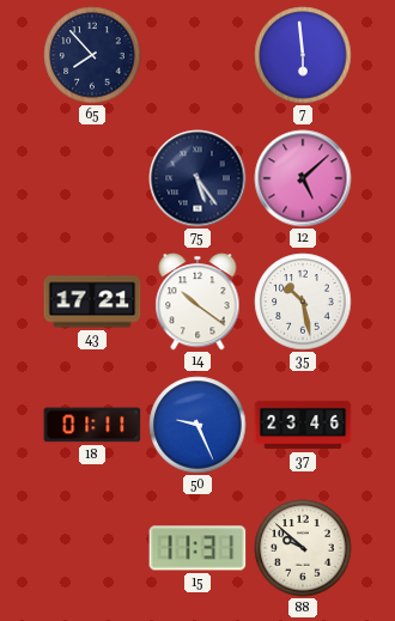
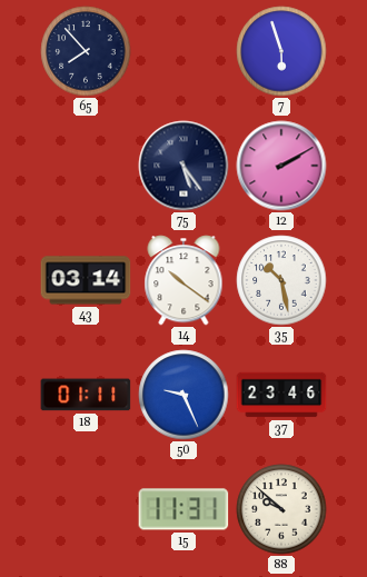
7: 5:59 -> 5:57
12: 5:08 -> 2:10
43: 17:21 -> 03:14
